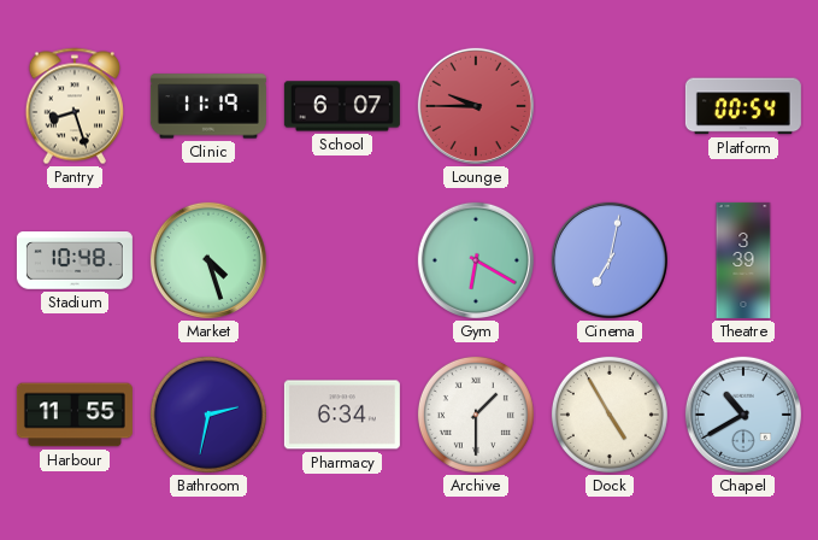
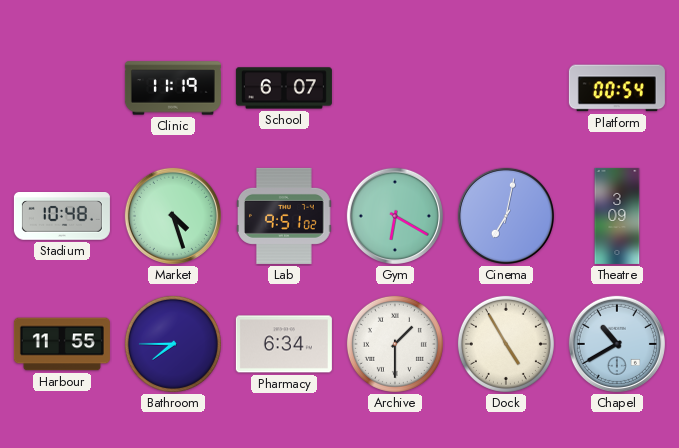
Pantry: 8:27 -> none
Lounge: 9:45 -> none
Lab: none -> 9:51
Theatre: 3:39 -> 3:09
Bathroom: 2:32 -> 7:45
